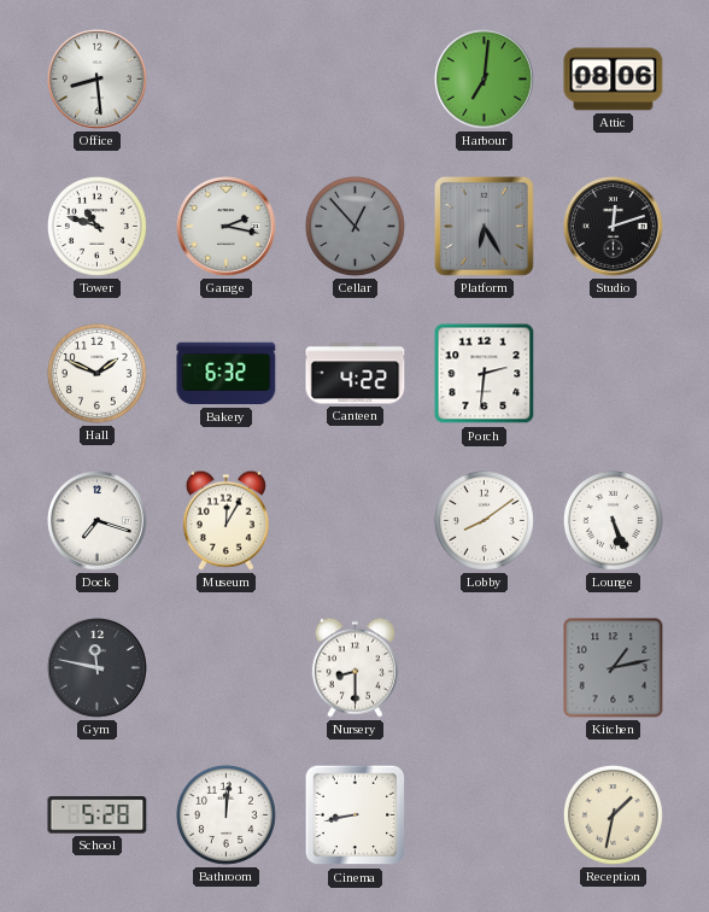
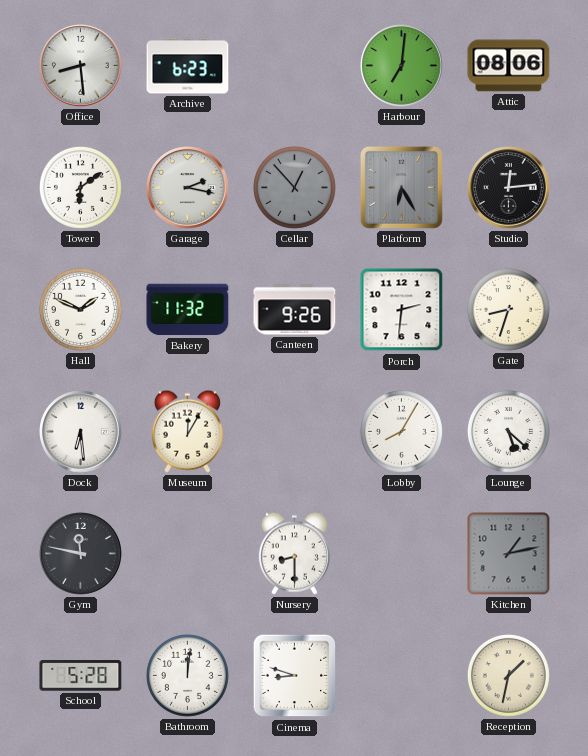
Archive: none -> 6:23
Tower: 10:48 -> 6:09
Studio: 12:12 -> 12:14
Bakery: 6:32 -> 11:32
Canteen: 4:22 -> 9:26
Gate: none -> 8:33
Dock: 7:18 -> 6:29
Lobby: 8:09 -> 8:05
Lounge: 5:26 -> 5:22
Cinema: 8:43 -> 8:48
